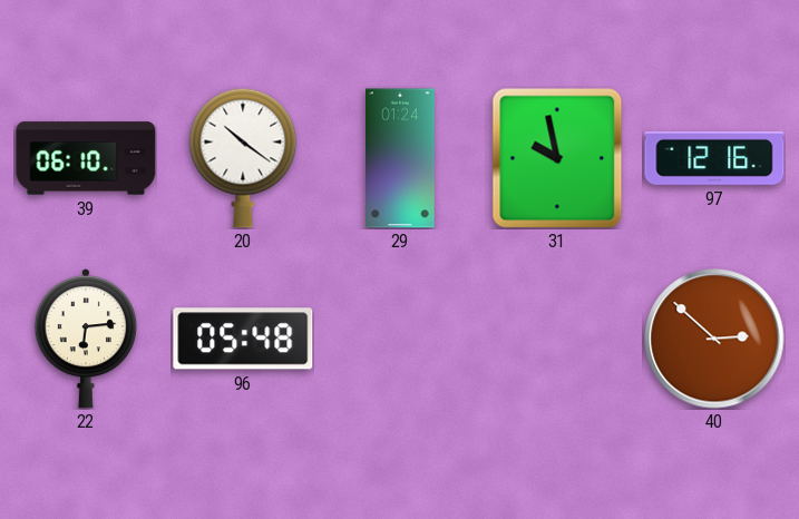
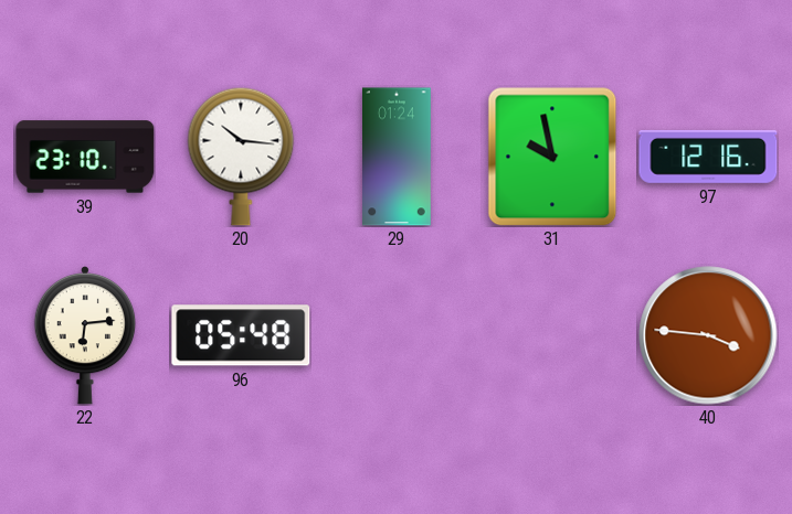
39: 06:10 -> 23:10
20: 10:21 -> 10:16
40: 2:52 -> 3:46
